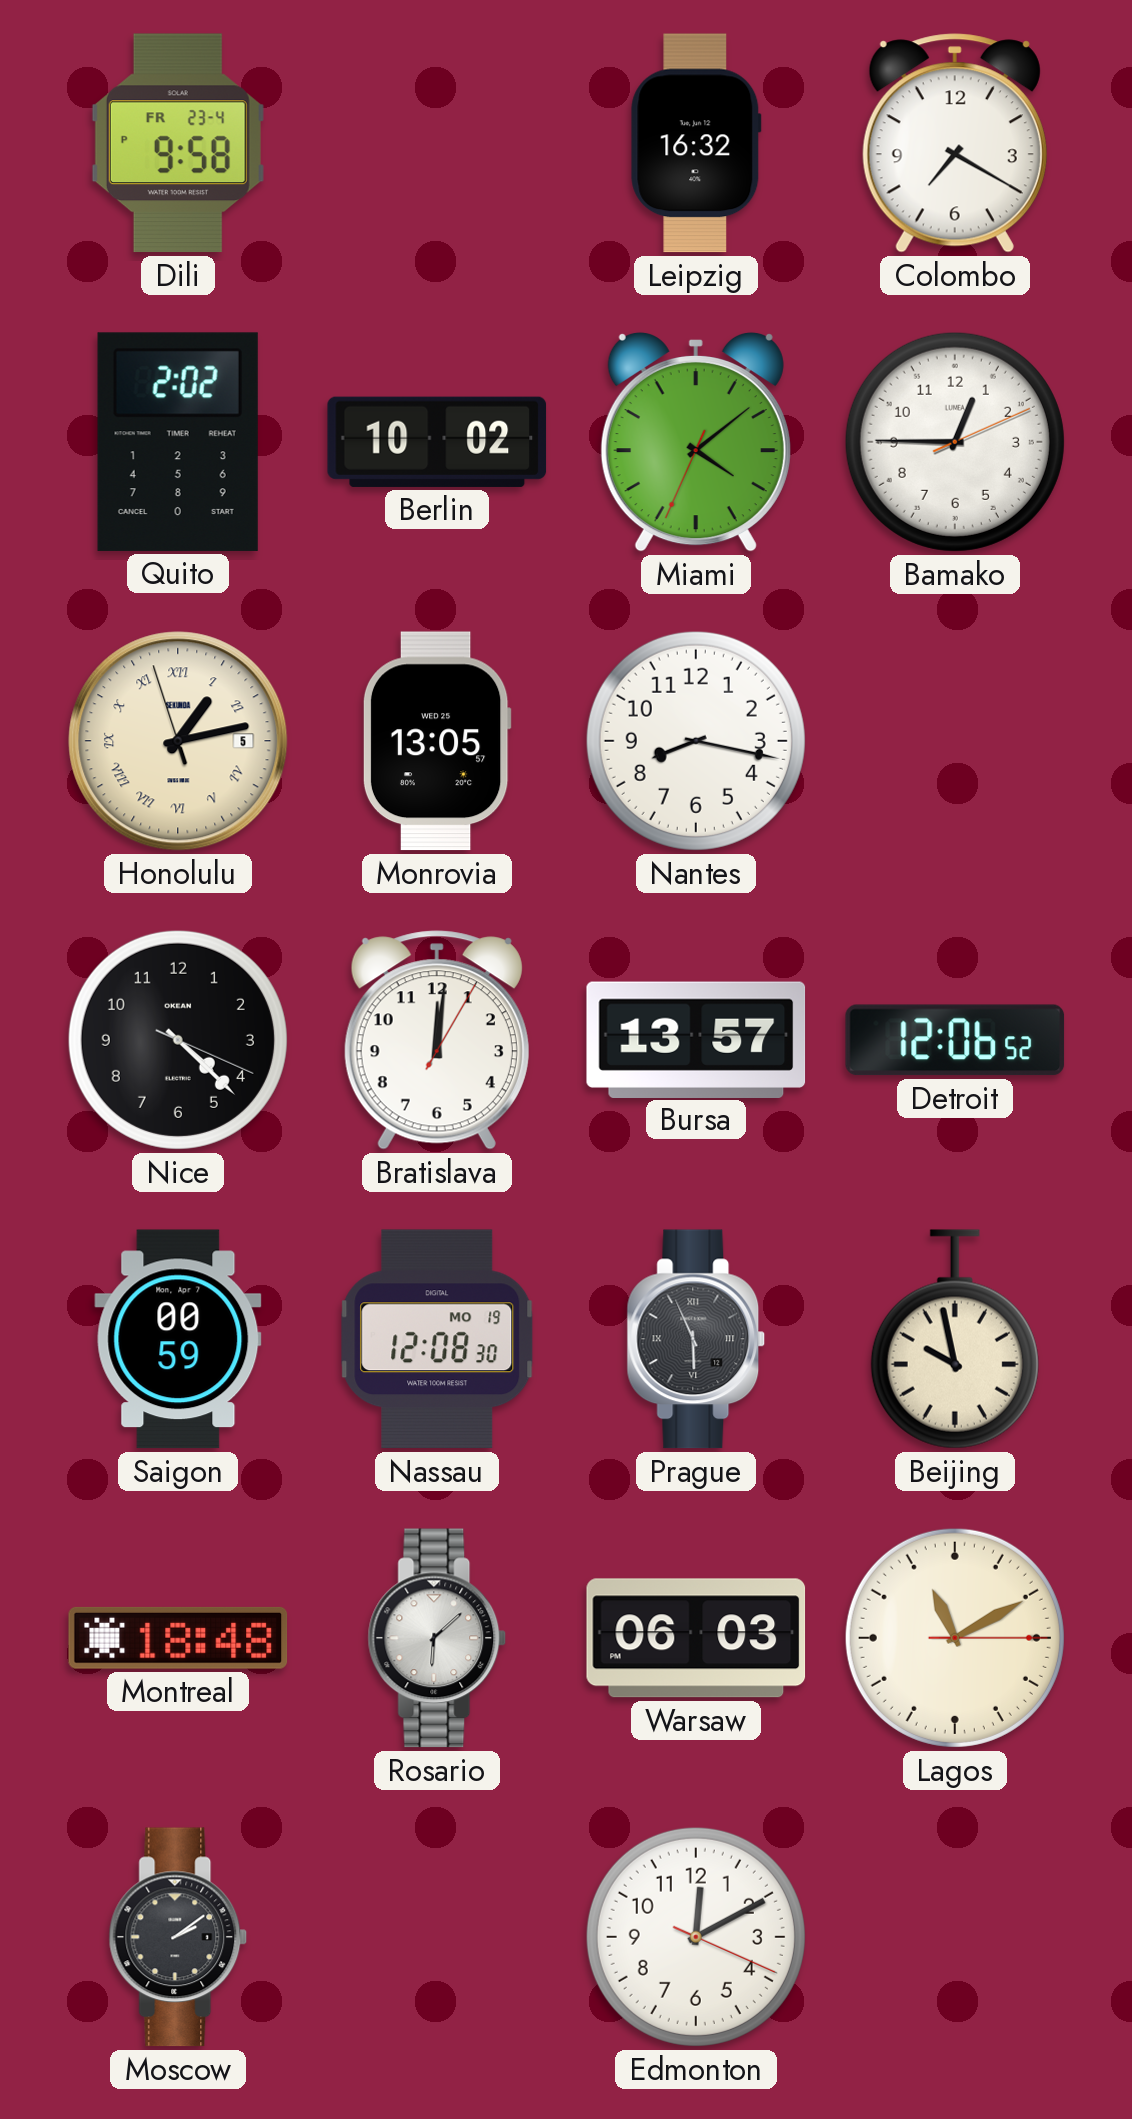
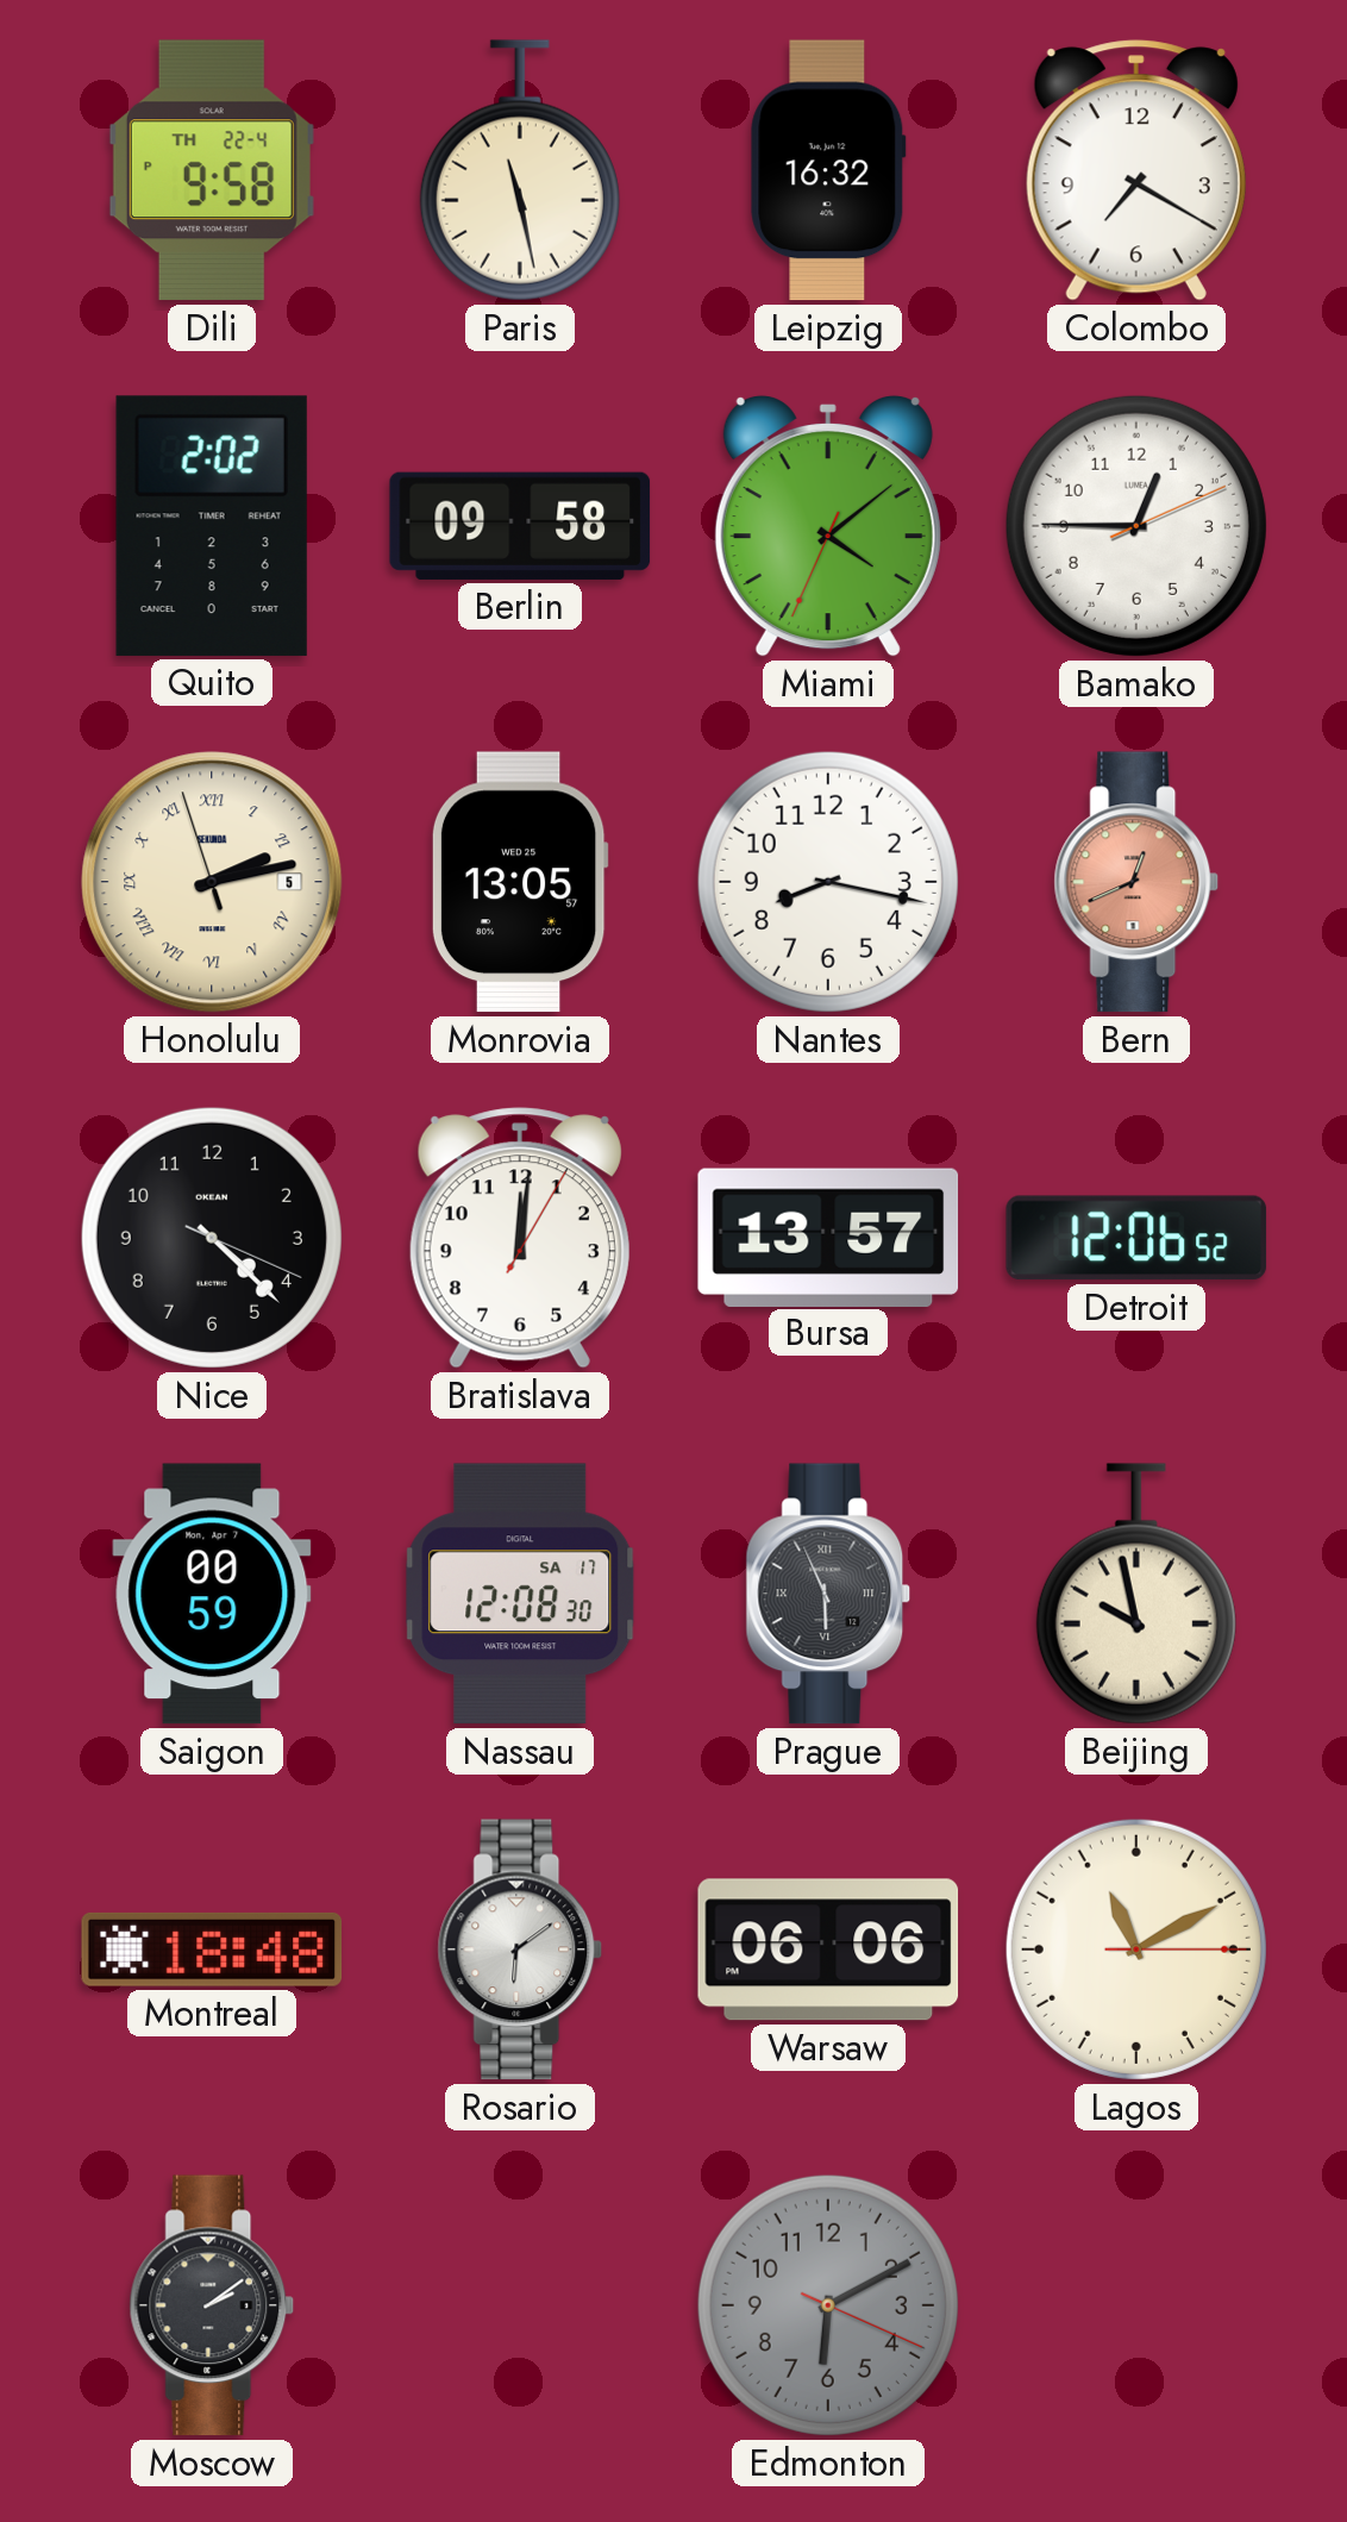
Dili date: FR 23-4 -> TH 22-4
Paris: none -> 11:28
Berlin: 10:02 -> 09:58
Honolulu: 1:12 -> 2:12
Bern: none -> 12:41
Nassau date: MO 19 -> SA 17
Rosario: 6:08 -> 6:09
Warsaw: 06:03 -> 06:06
Edmonton: 12:10 -> 6:10
Edmonton dial: white -> grey
